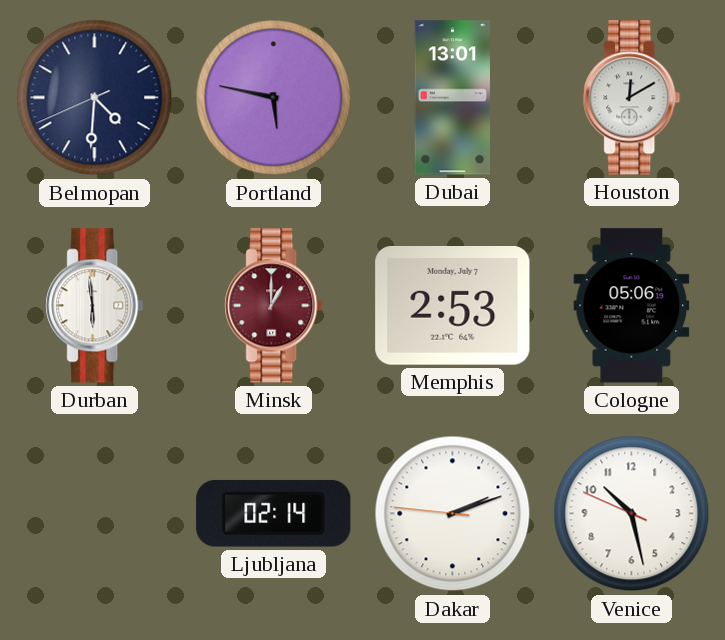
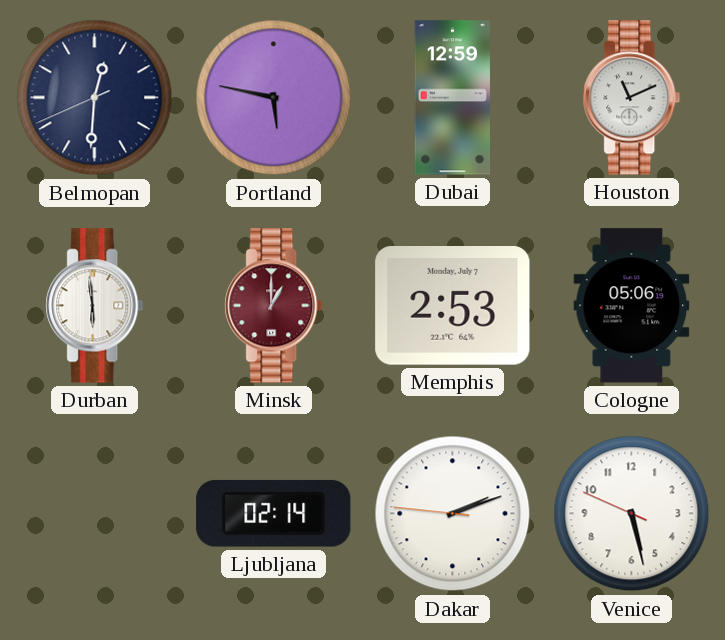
Belmopan: 4:30 -> 12:30
Dubai: 13:01 -> 12:59
Houston: 12:10 -> 11:11
Venice: 10:27 -> 5:27
